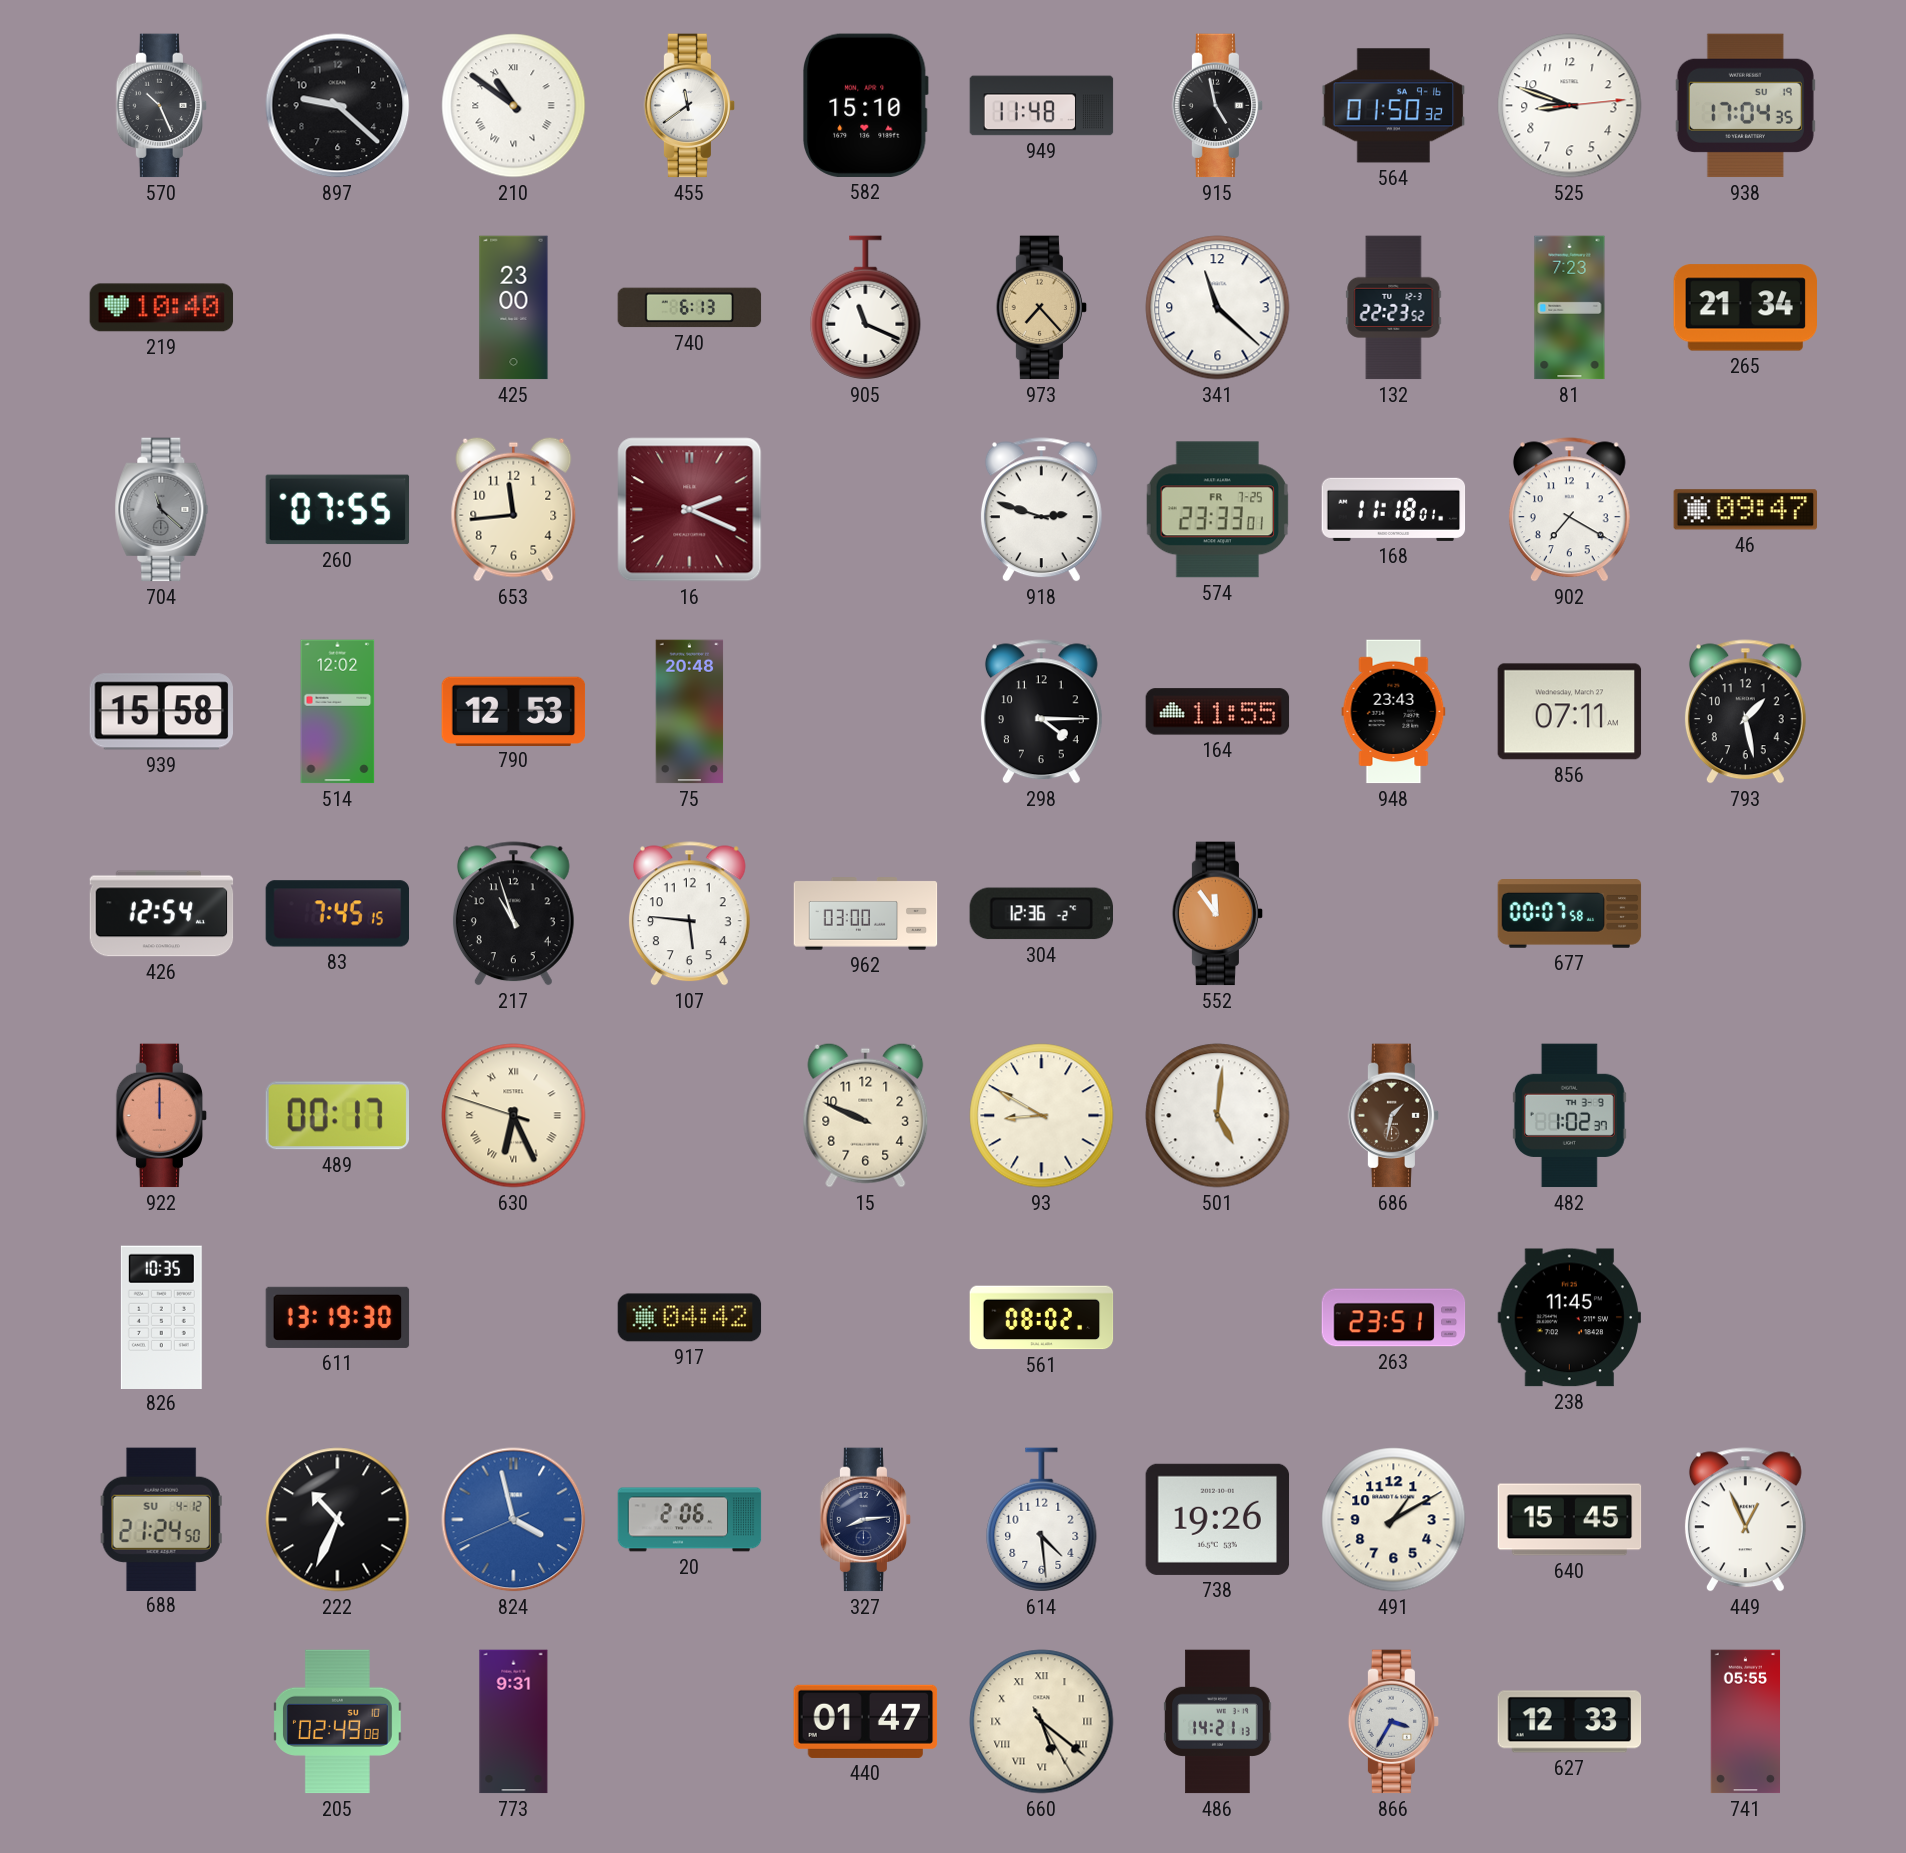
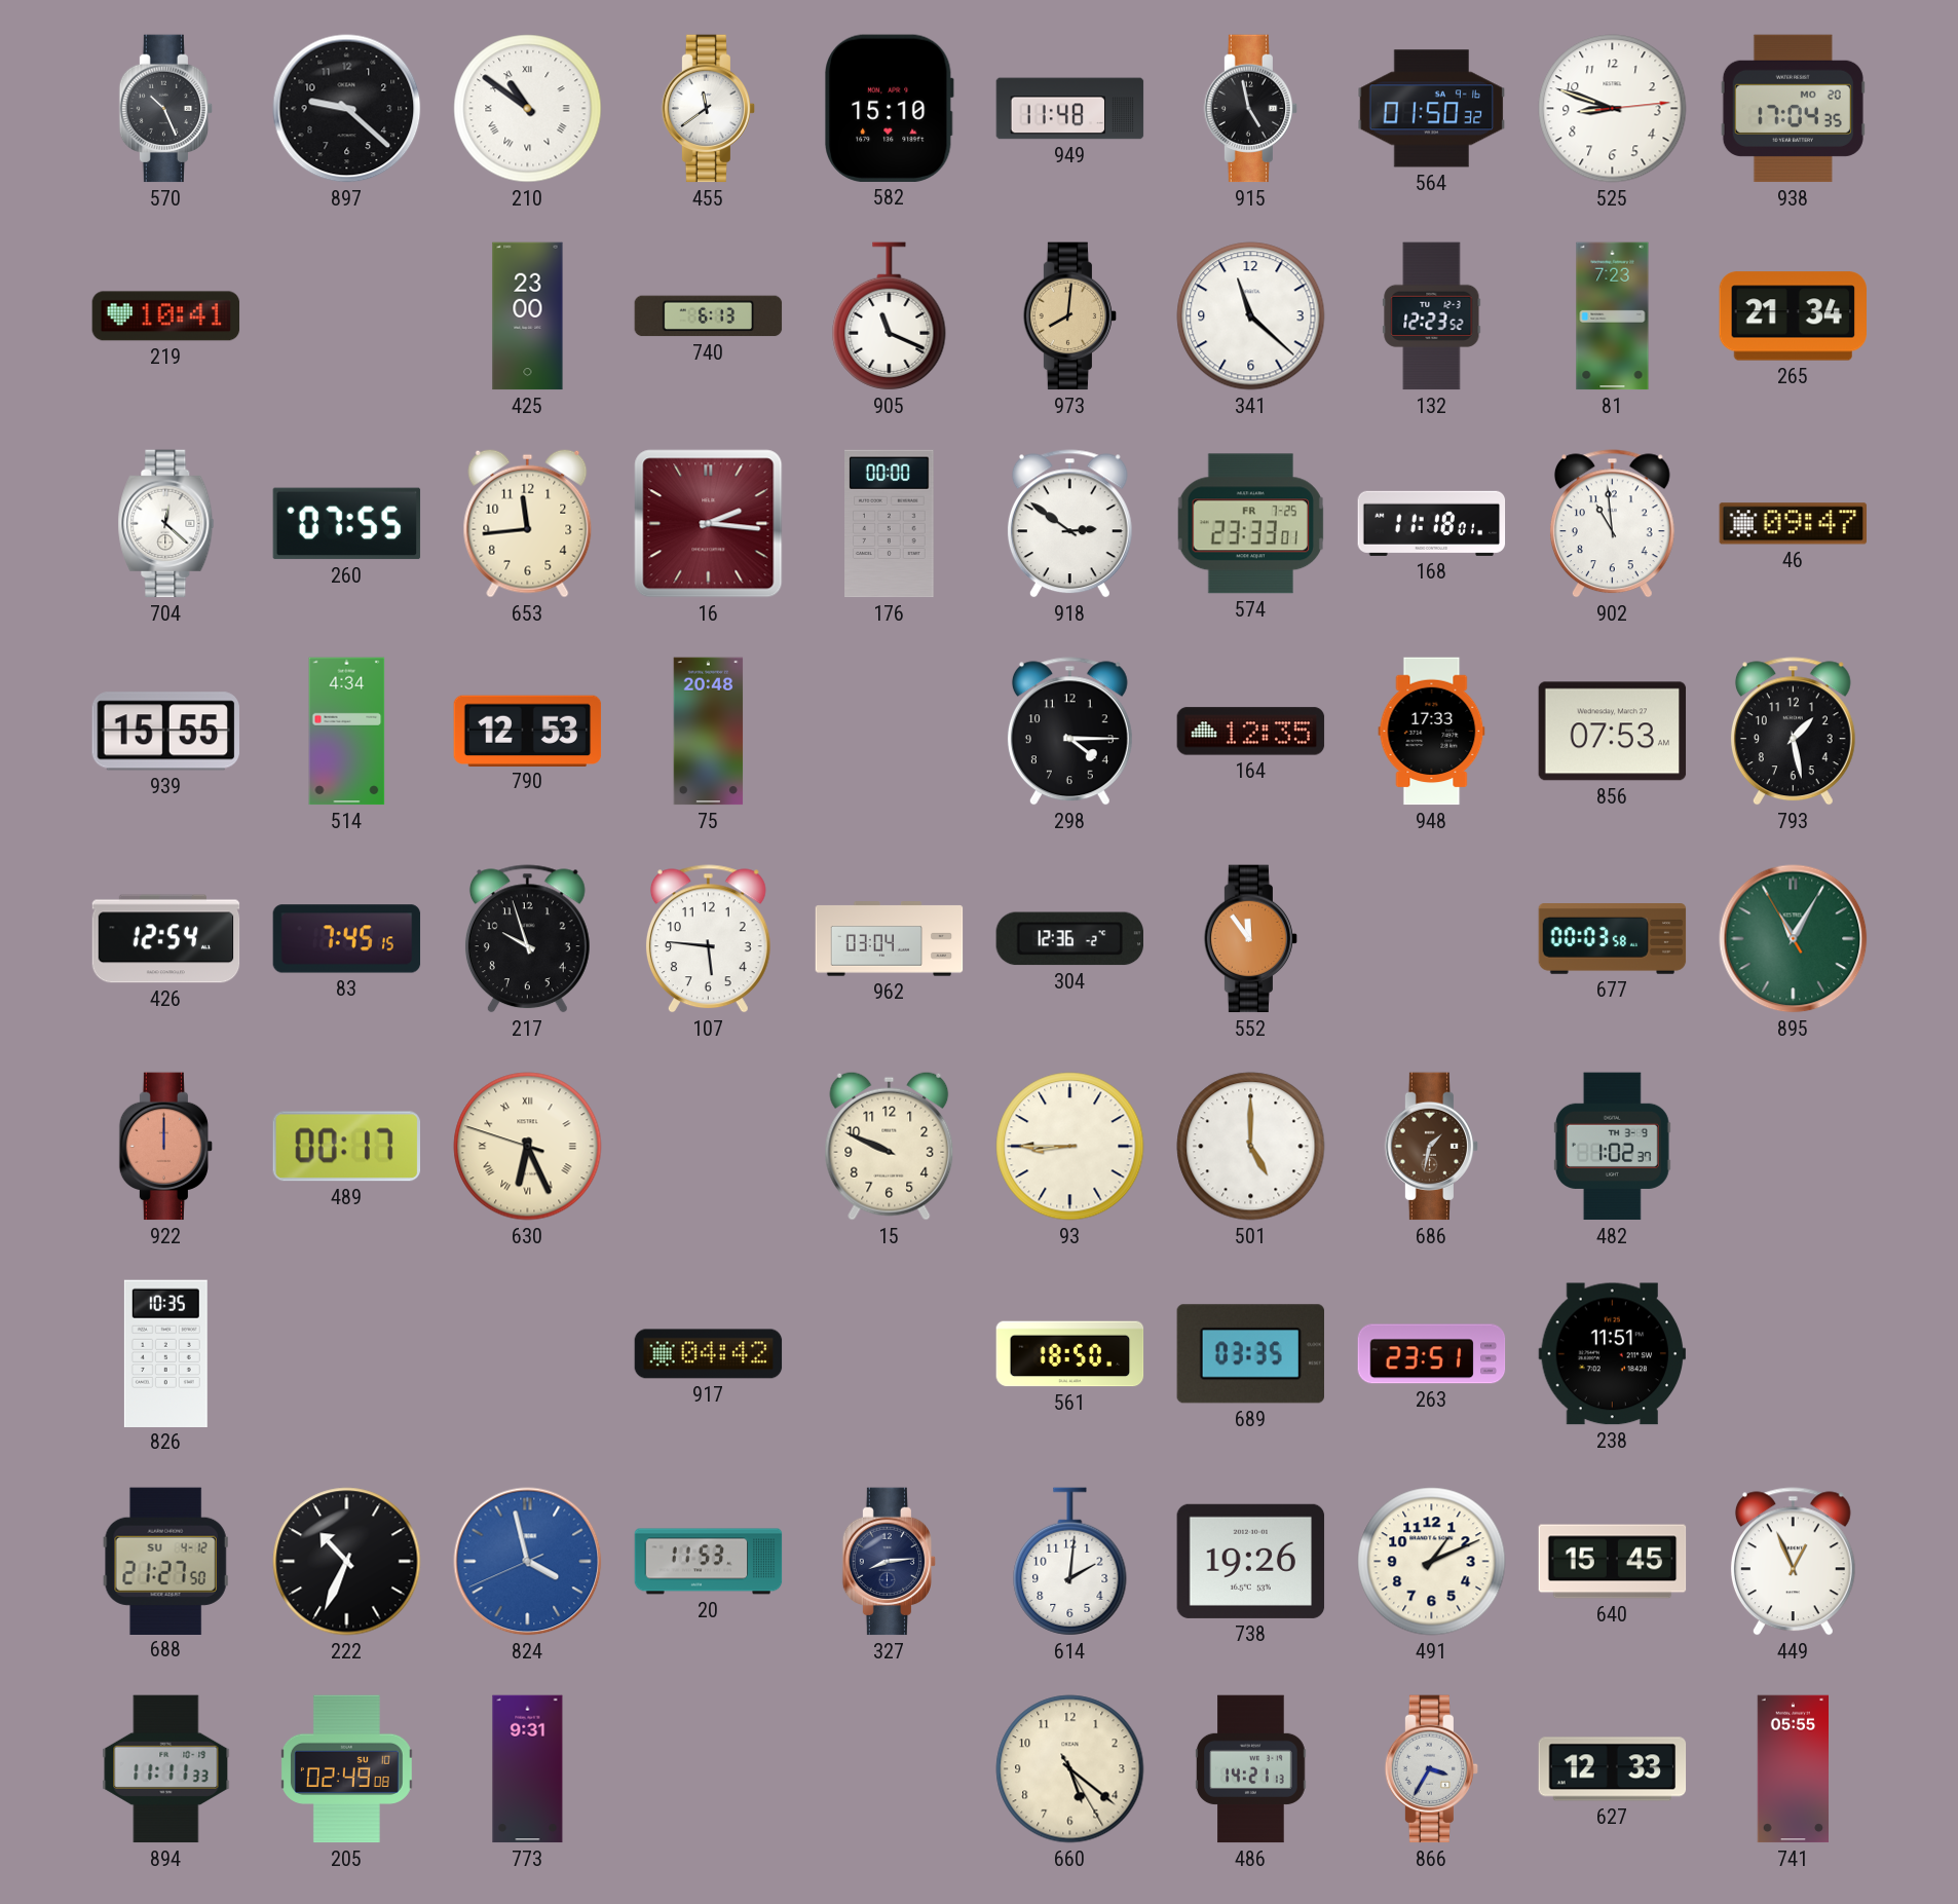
938 date: SU 19 -> MO 20
219: 10:40 -> 10:41
973: 7:23 -> 8:01
132: 22:23 -> 12:23
704: 11:22 -> 12:22
704 dial: grey -> white
16: 2:19 -> 2:16
176: none -> 00:00
918: 2:48 -> 2:51
902: 7:20 -> 10:59
939: 15:58 -> 15:55
514: 12:02 -> 4:34
164: 11:55 -> 12:35
948: 23:43 -> 17:33
856: 07:11 -> 07:53
217: 10:57 -> 9:57
962: 03:00 -> 03:04
677: 00:07 -> 00:03
895: none -> 11:04
93: 8:50 -> 8:45
501: 5:01 -> 5:00
611: 13:19 -> none
561: 08:02 -> 18:50
689: none -> 03:35
238: 11:45 -> 11:51
688: 21:24 -> 21:27
20: 2:06 -> 11:53
614: 4:29 -> 2:01
491: 1:10 -> 1:11
894: none -> 11:11
440: 01:47 -> none
660 numerals: Roman -> Arabic
